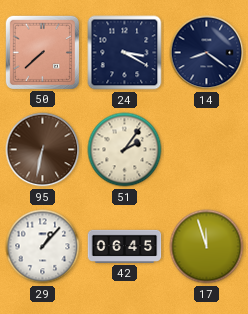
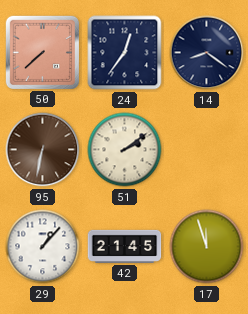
24: 3:20 -> 12:36
51: 2:06 -> 2:09
42: 06:45 -> 21:45
